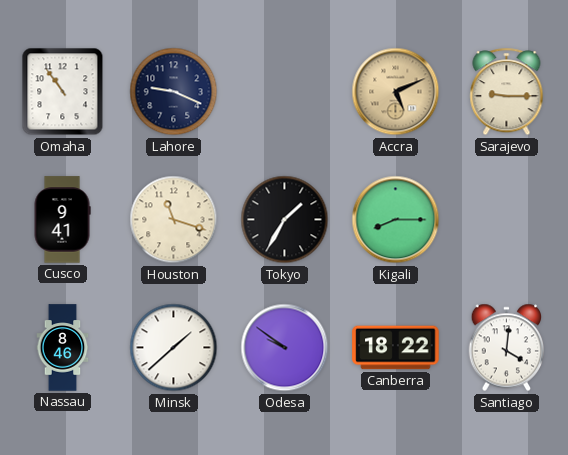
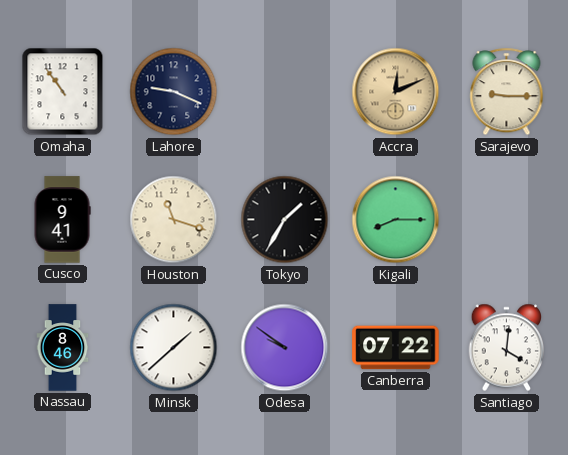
Accra: 5:11 -> 12:11
Canberra: 18:22 -> 07:22
